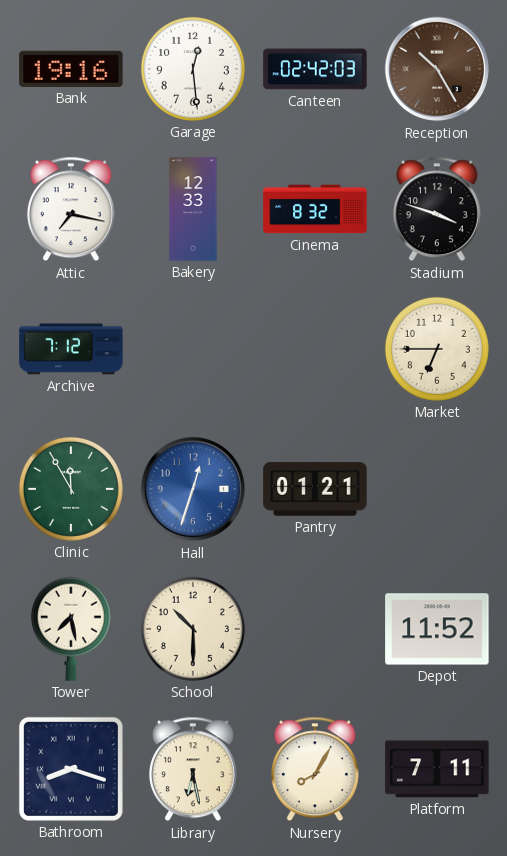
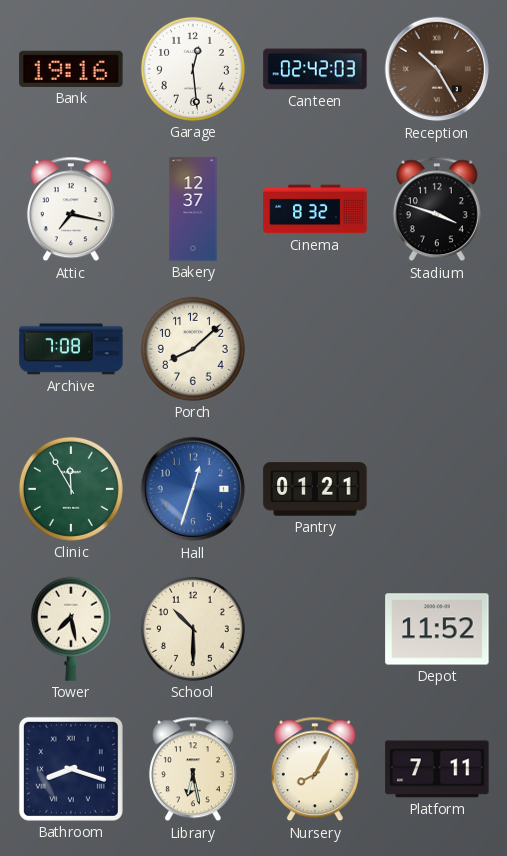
Bakery: 12:33 -> 12:37
Archive: 7:12 -> 7:08
Porch: none -> 8:08
Market: 6:45 -> none
